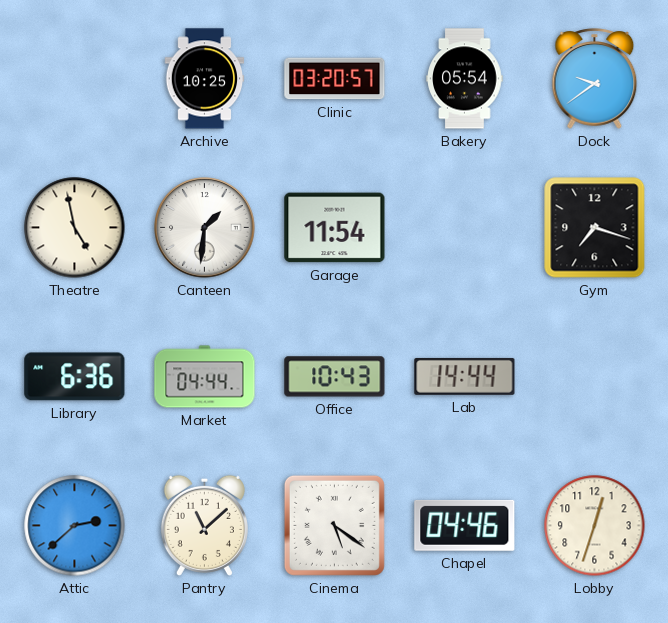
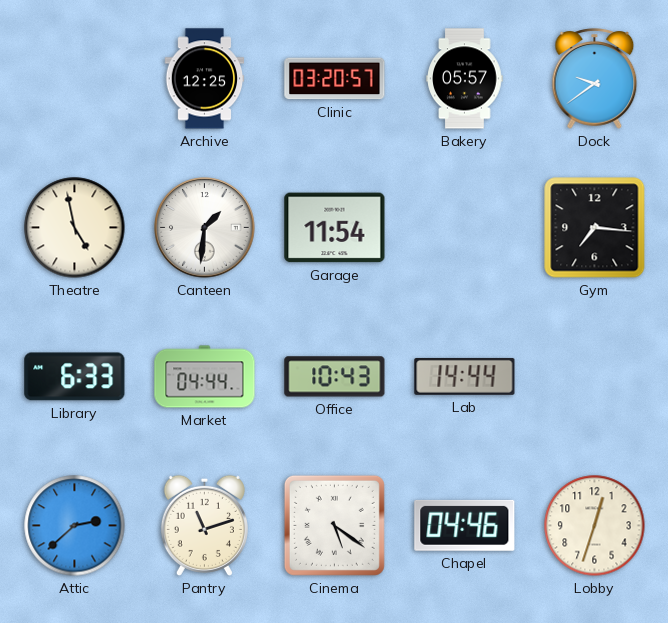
Archive: 10:25 -> 12:25
Bakery: 05:54 -> 05:57
Gym: 7:18 -> 7:16
Library: 6:36 -> 6:33
Pantry: 11:08 -> 11:12
